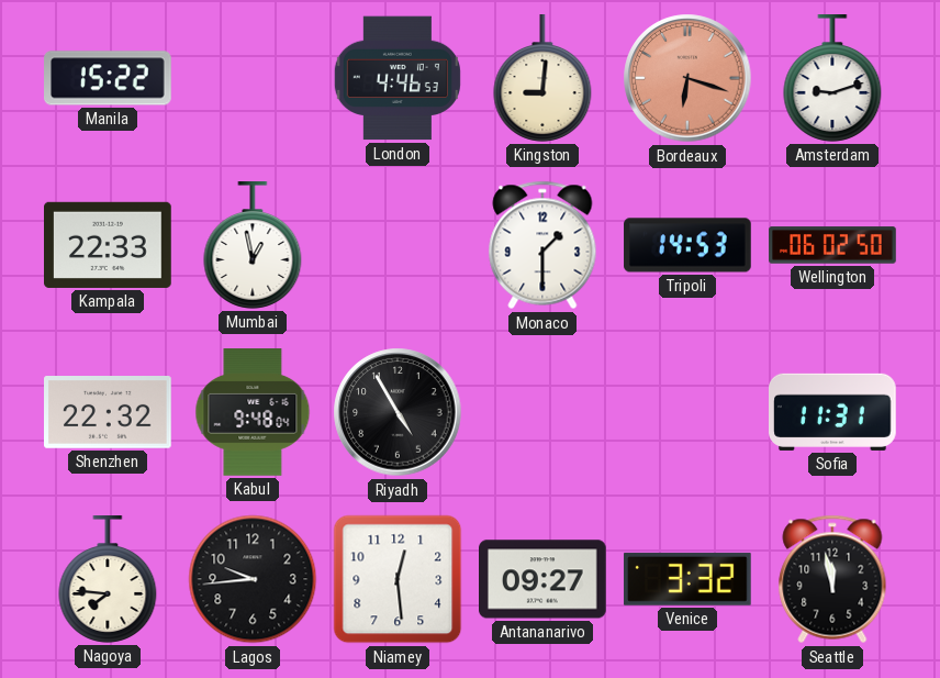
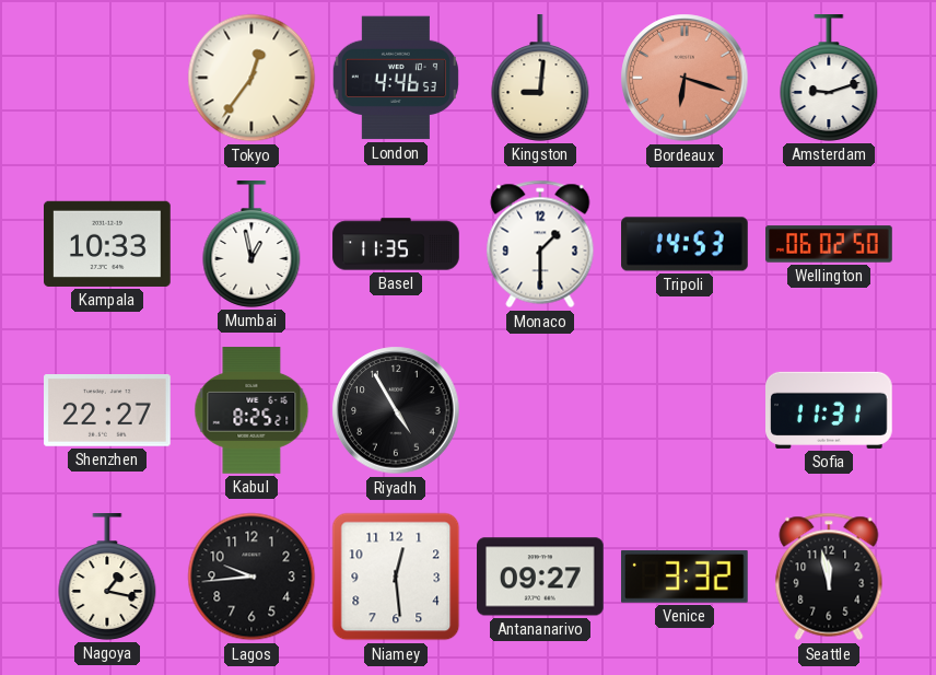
Manila: 15:22 -> none
Tokyo: none -> 12:36
Kampala: 22:33 -> 10:33
Basel: none -> 11:35
Shenzhen: 22:32 -> 22:27
Kabul: 9:48 -> 8:25
Nagoya: 7:46 -> 1:17
